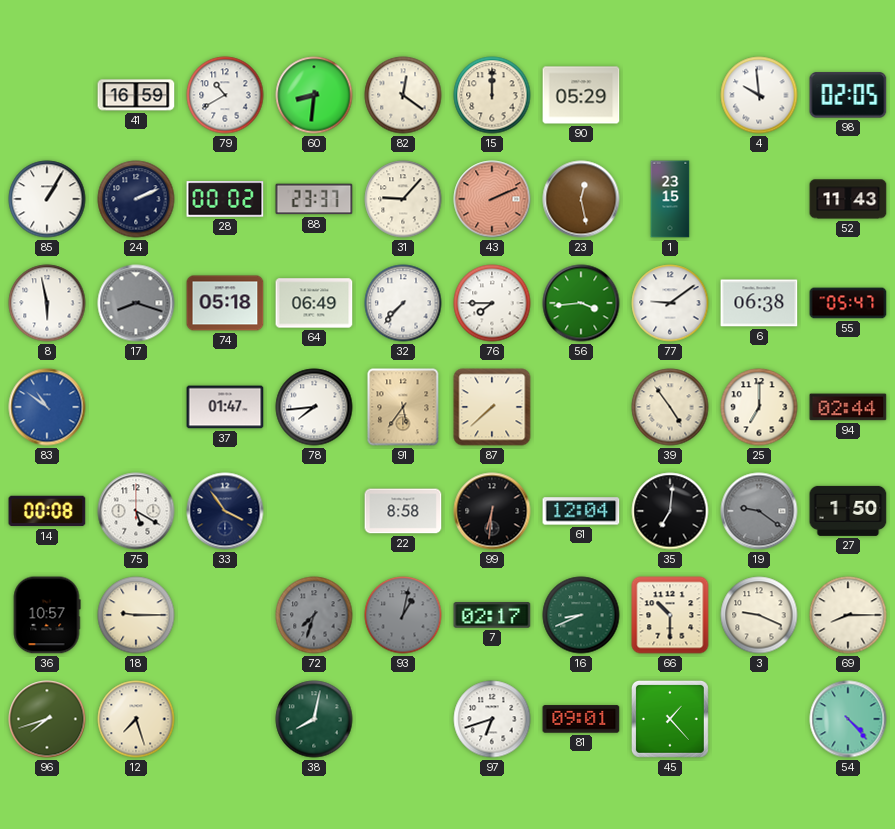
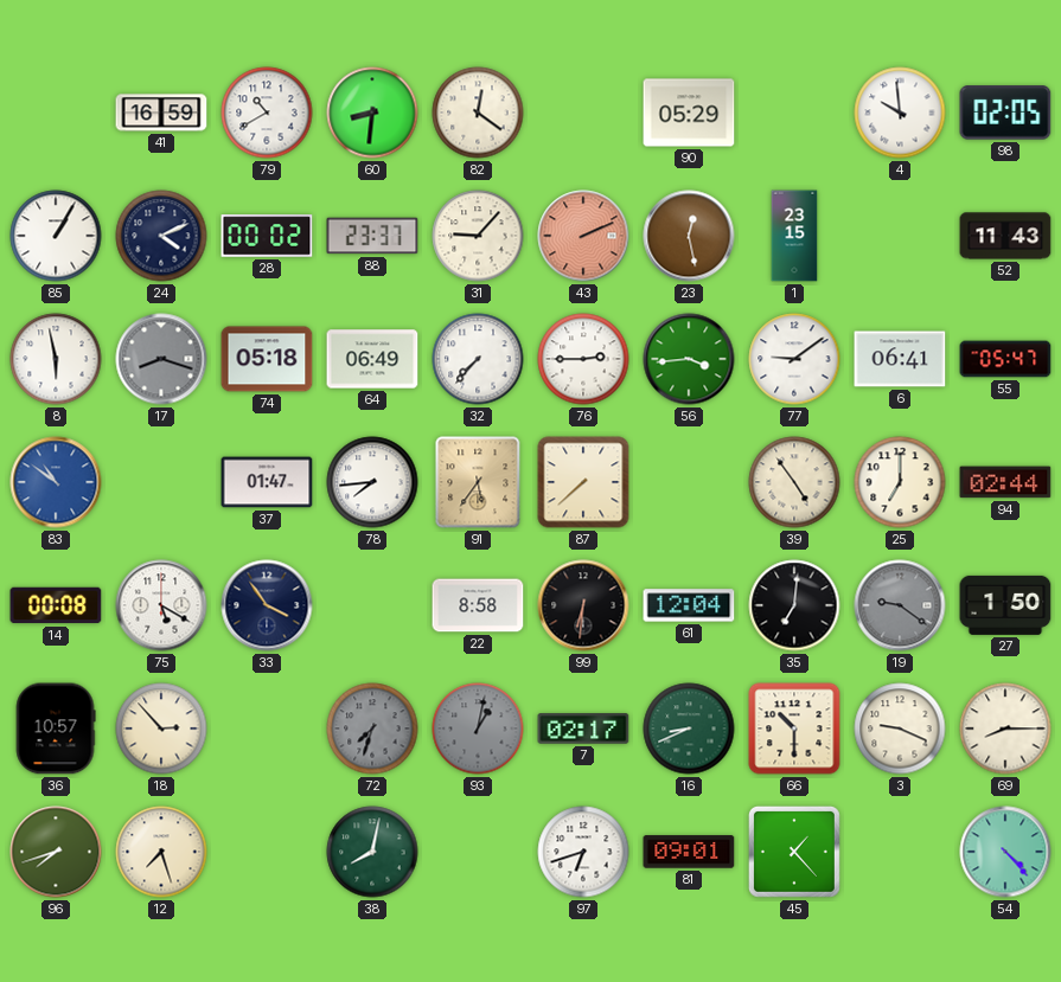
15: 12:00 -> none
24: 2:11 -> 4:11
76: 7:45 -> 2:45
6: 06:38 -> 06:41
18: 9:15 -> 2:53
